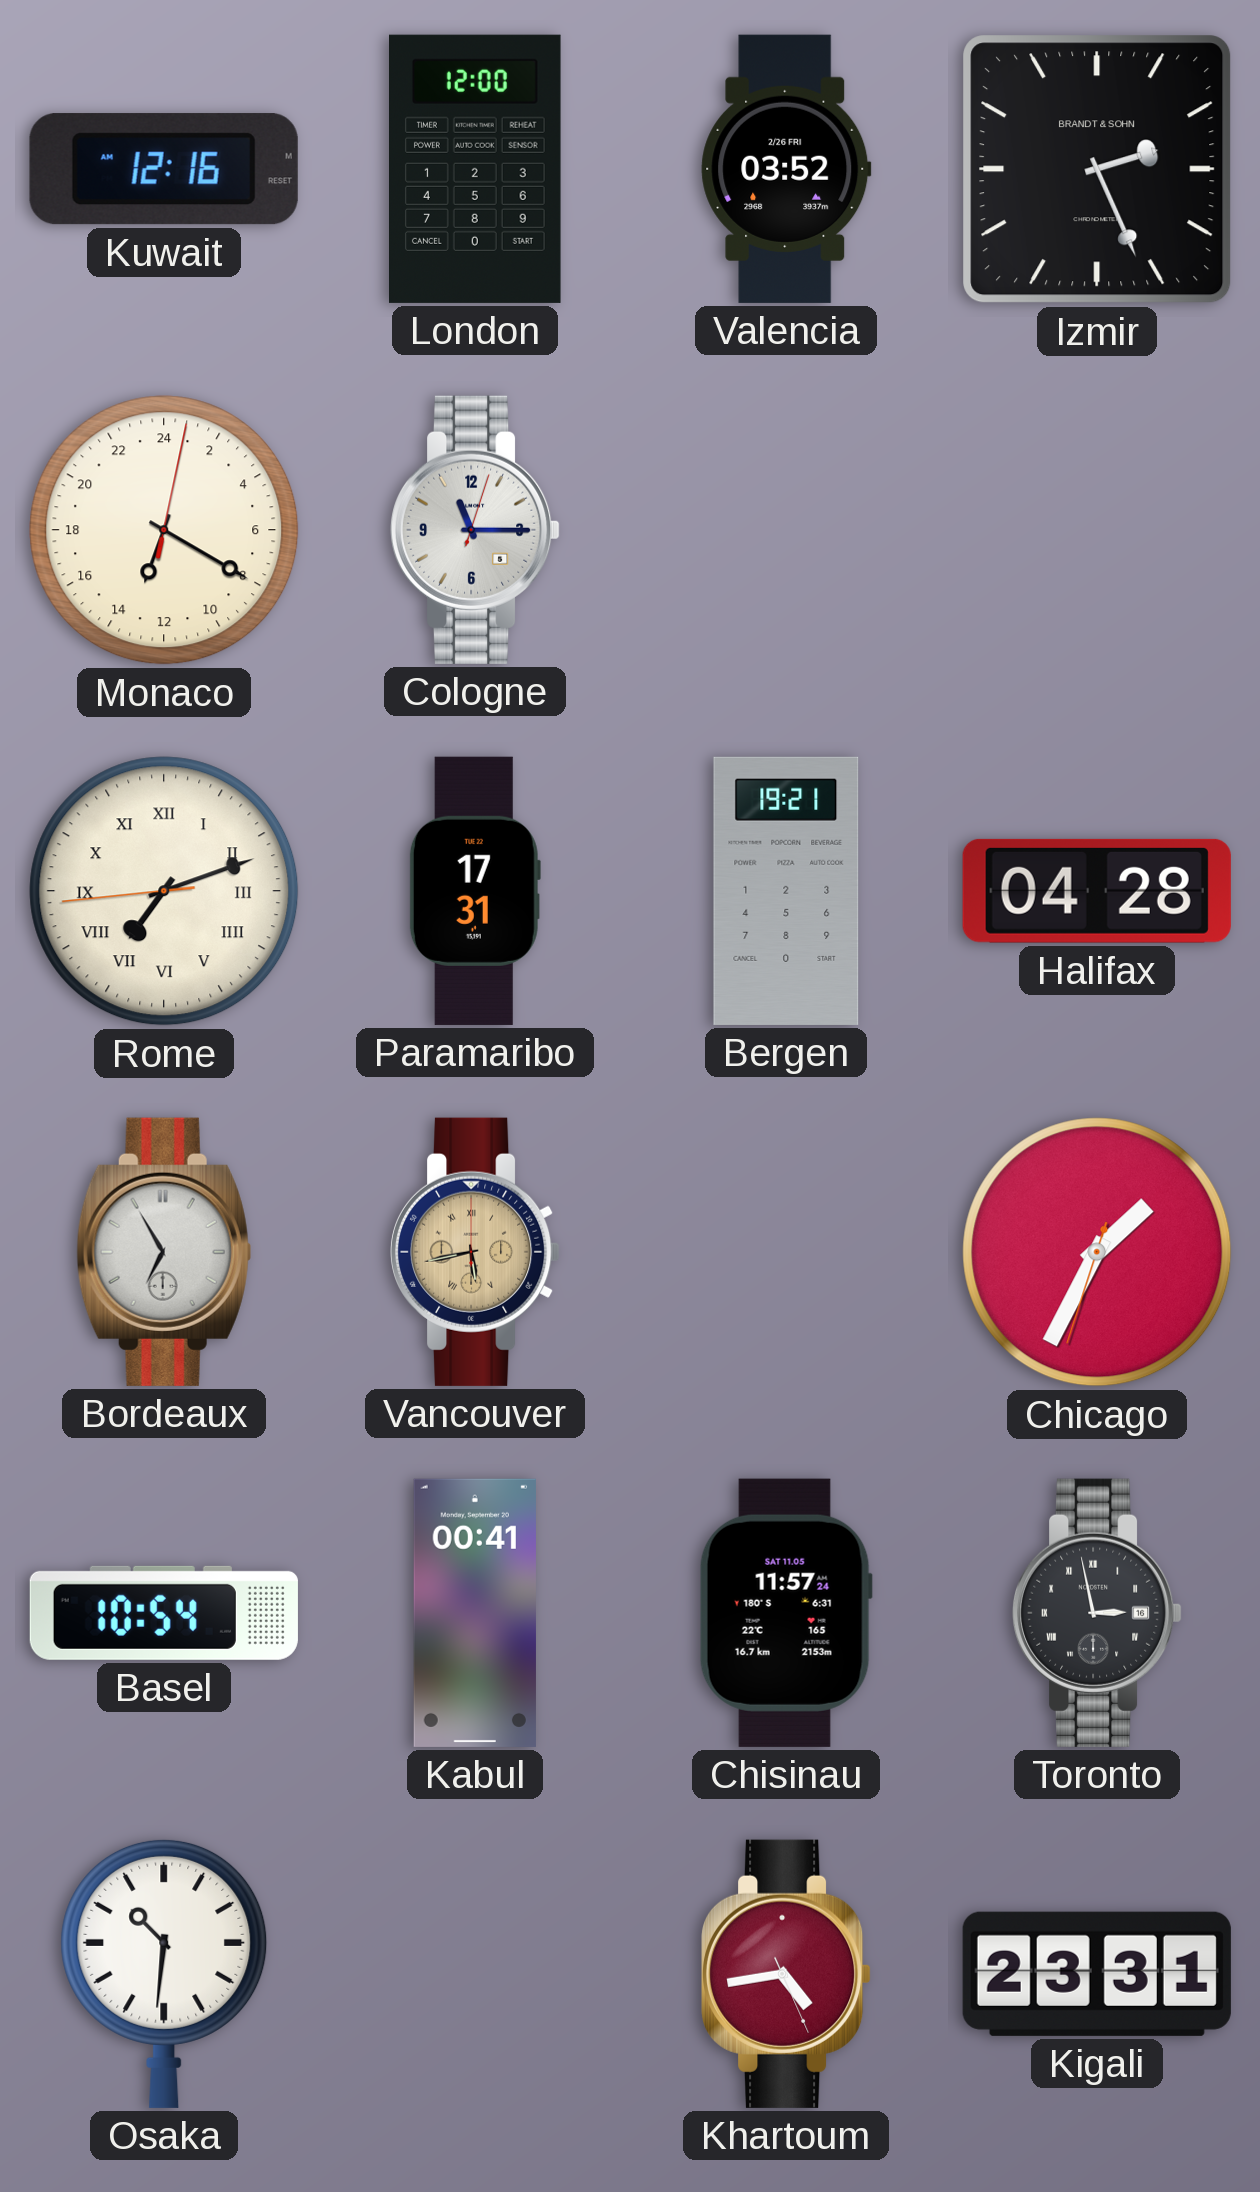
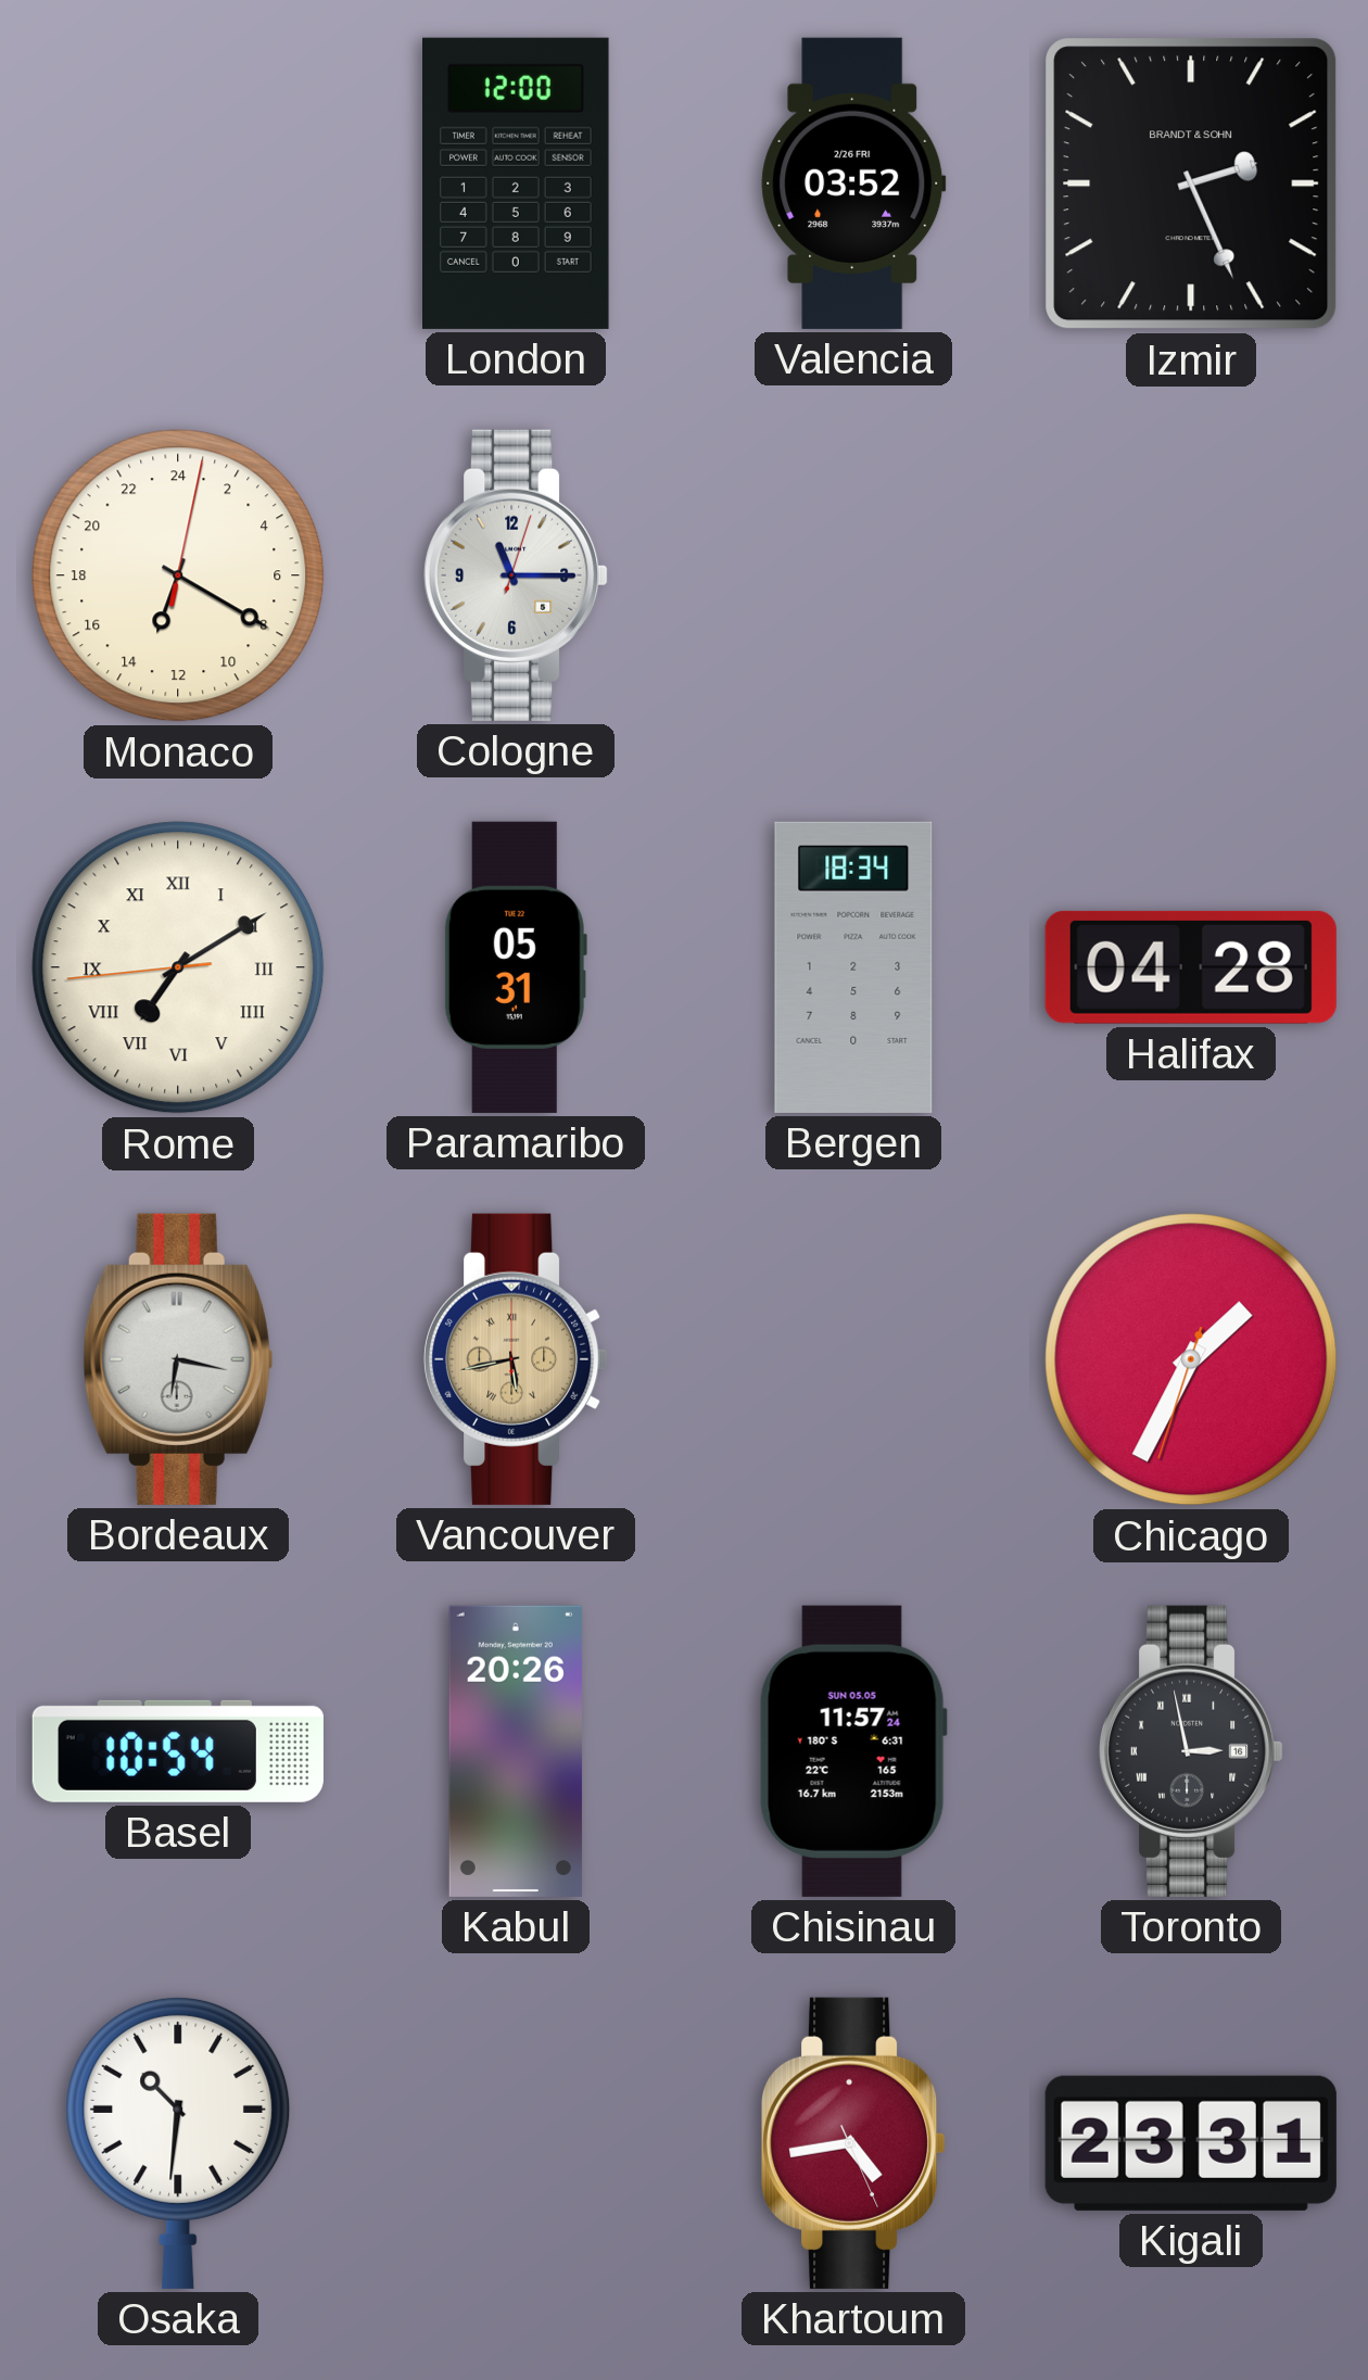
Kuwait: 12:16 -> none
Rome: 7:11 -> 7:09
Paramaribo: 17:31 -> 05:31
Bergen: 19:21 -> 18:34
Bordeaux: 6:55 -> 6:17
Kabul: 00:41 -> 20:26
Chisinau date: SAT 11.05 -> SUN 05.05
